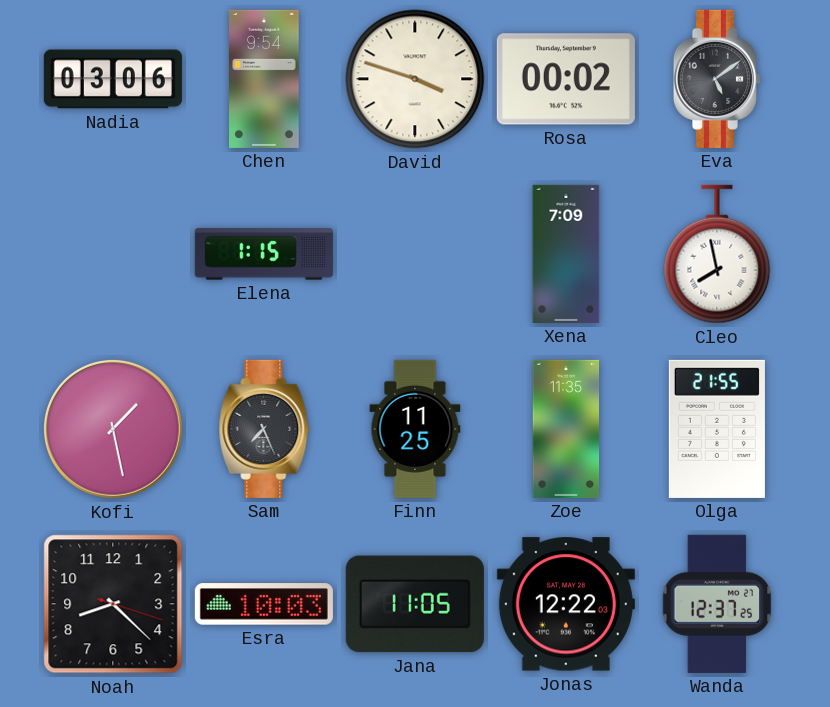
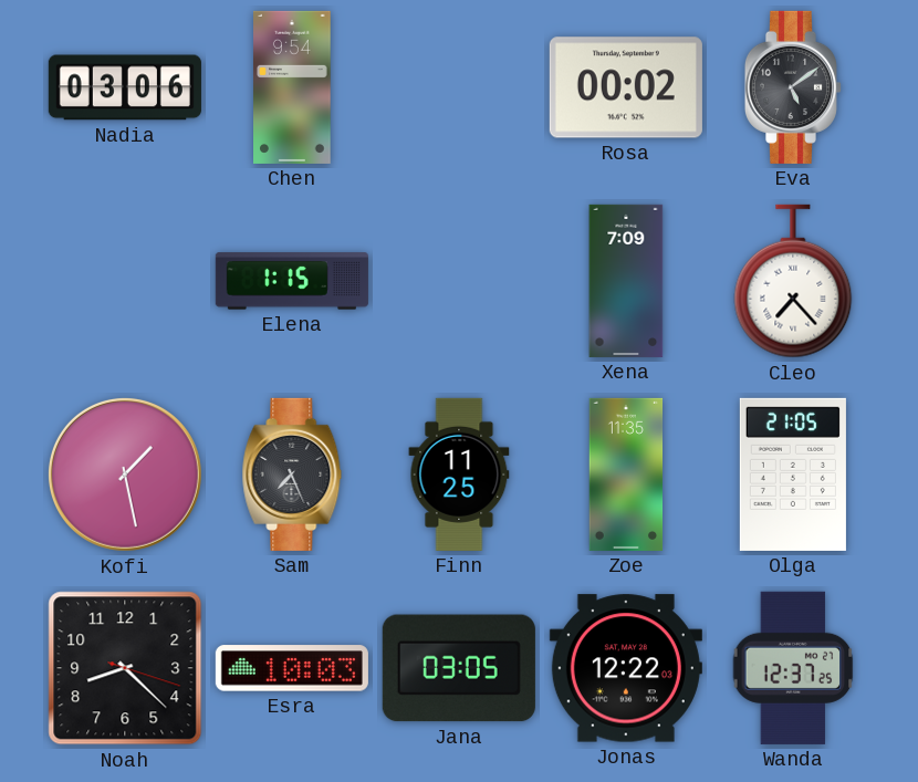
David: 3:48 -> none
Cleo: 7:58 -> 7:23
Olga: 21:55 -> 21:05
Jana: 11:05 -> 03:05
